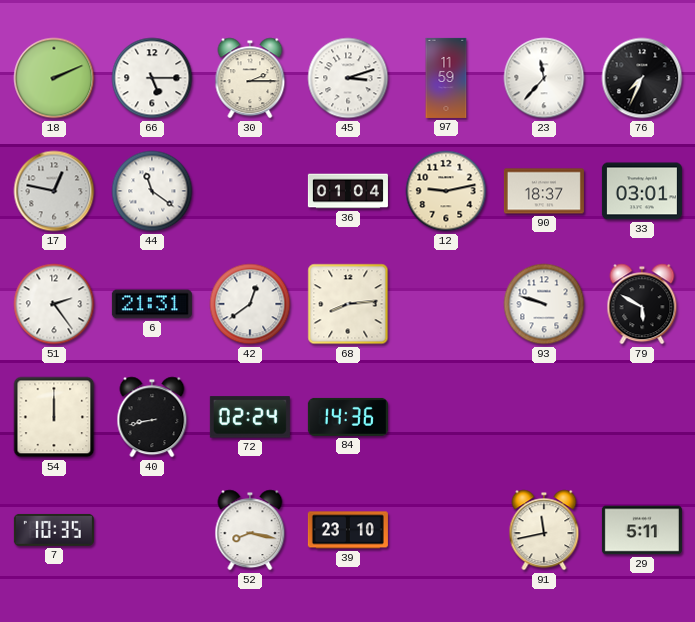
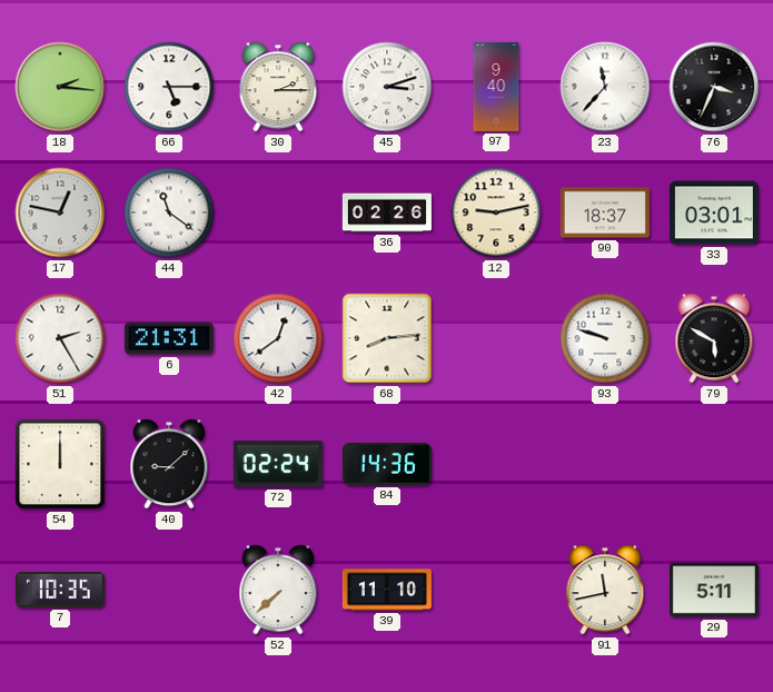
18: 2:11 -> 2:16
97: 11:59 -> 9:40
76: 7:34 -> 3:34
36: 01:04 -> 02:26
51: 2:24 -> 2:25
40: 8:43 -> 9:08
52: 8:17 -> 7:38
39: 23:10 -> 11:10
